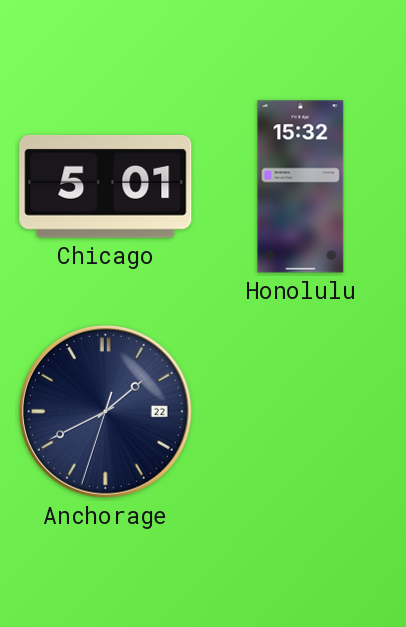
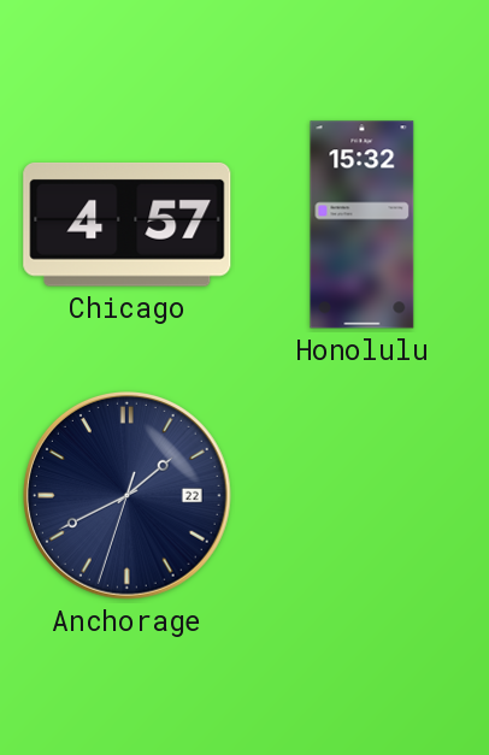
Chicago: 5:01 -> 4:57
